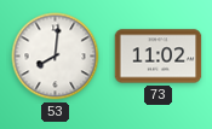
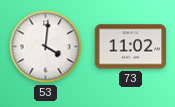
53: 8:01 -> 4:01
